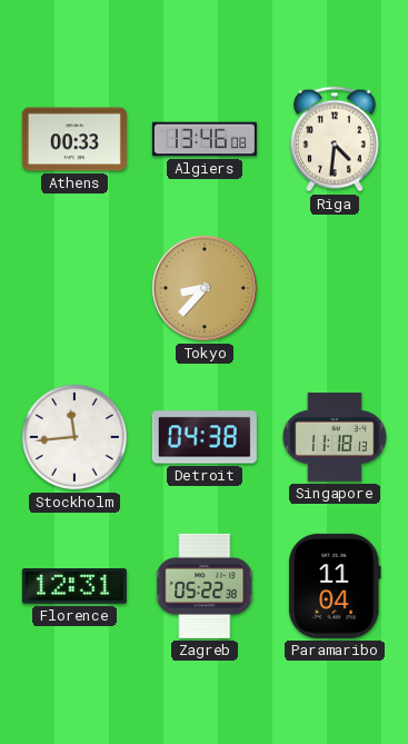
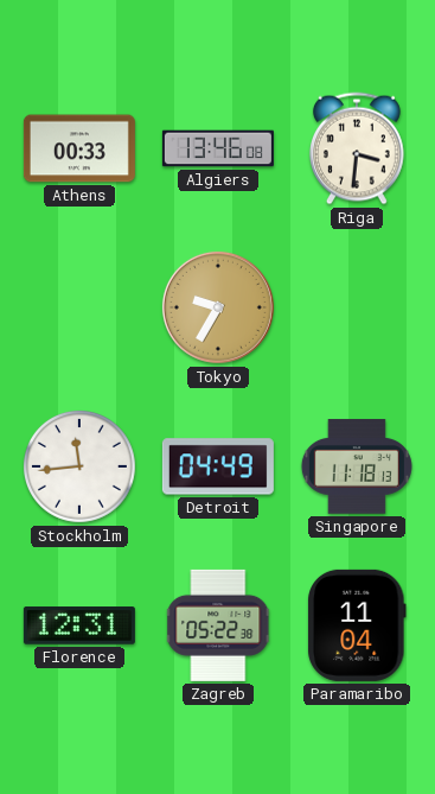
Riga: 4:31 -> 3:31
Tokyo: 8:37 -> 9:35
Detroit: 04:38 -> 04:49
